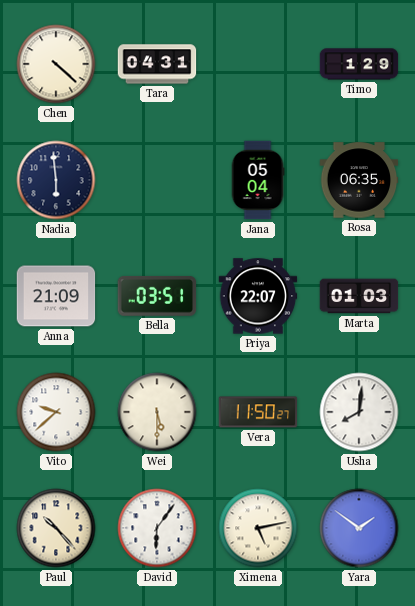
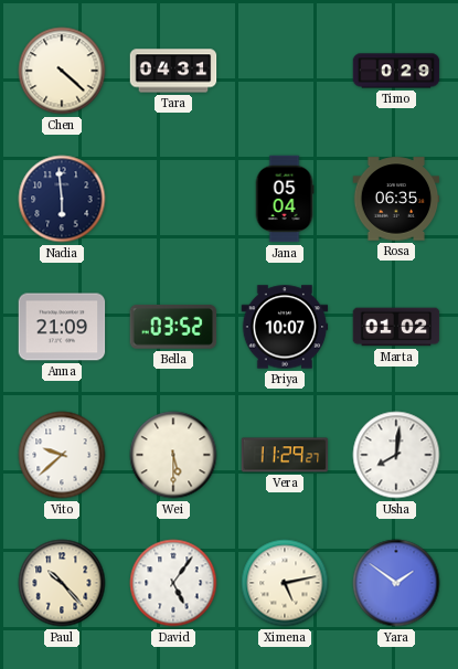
Timo: 1:29 -> 0:29
Bella: 03:51 -> 03:52
Priya: 22:07 -> 10:07
Marta: 01:03 -> 01:02
Vera: 11:50 -> 11:29
David: 6:06 -> 5:06
